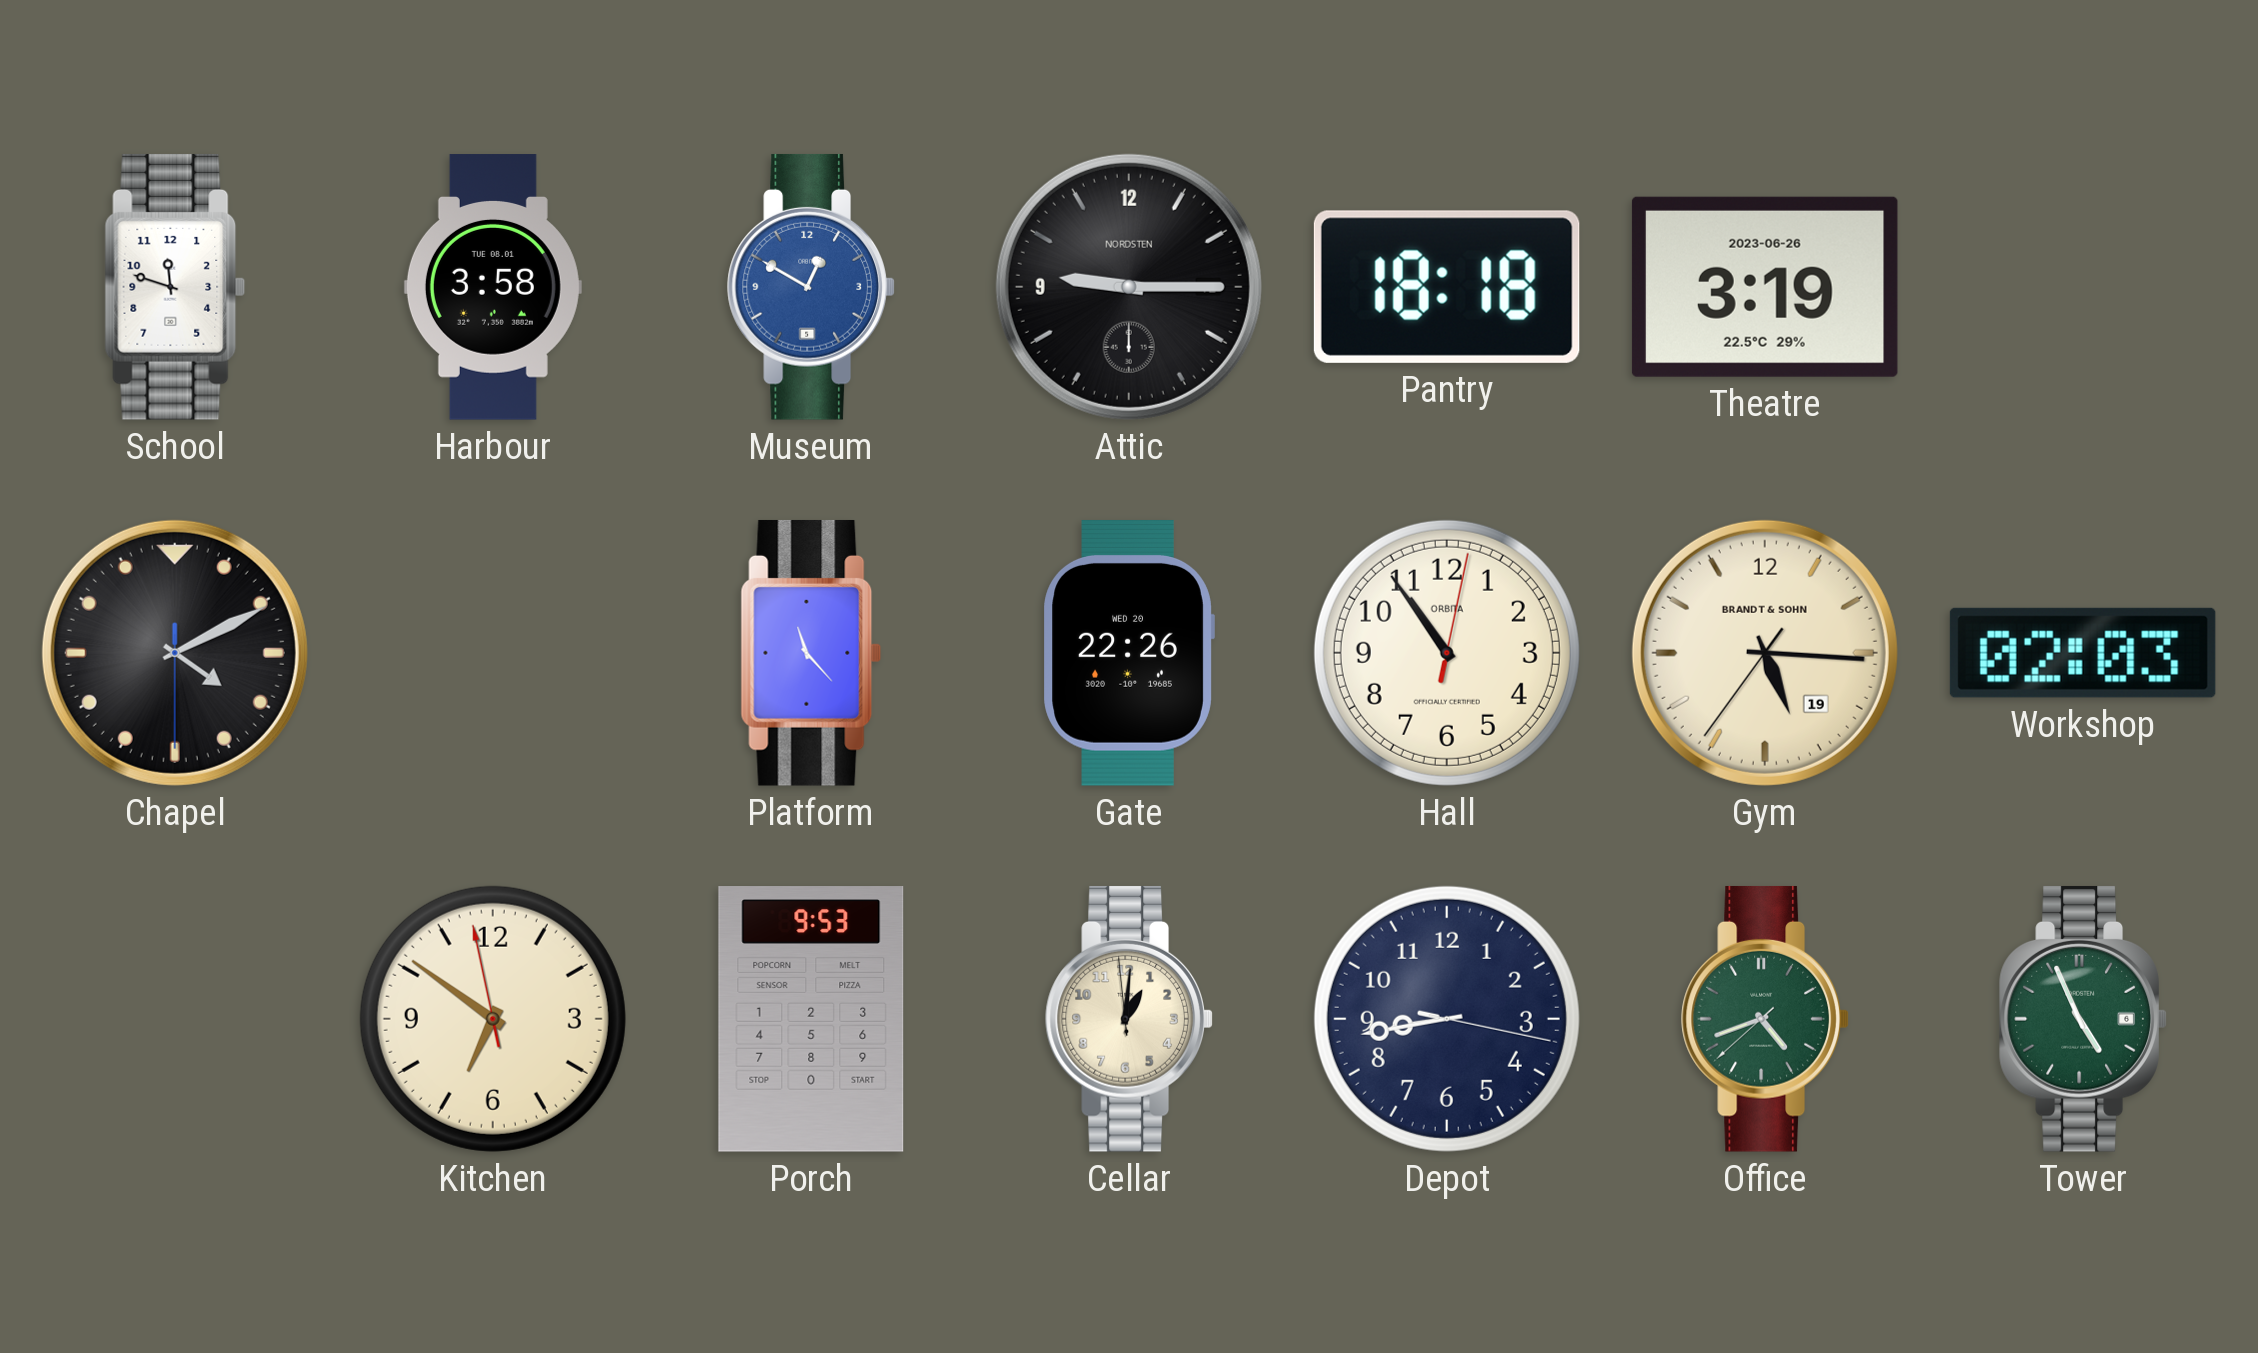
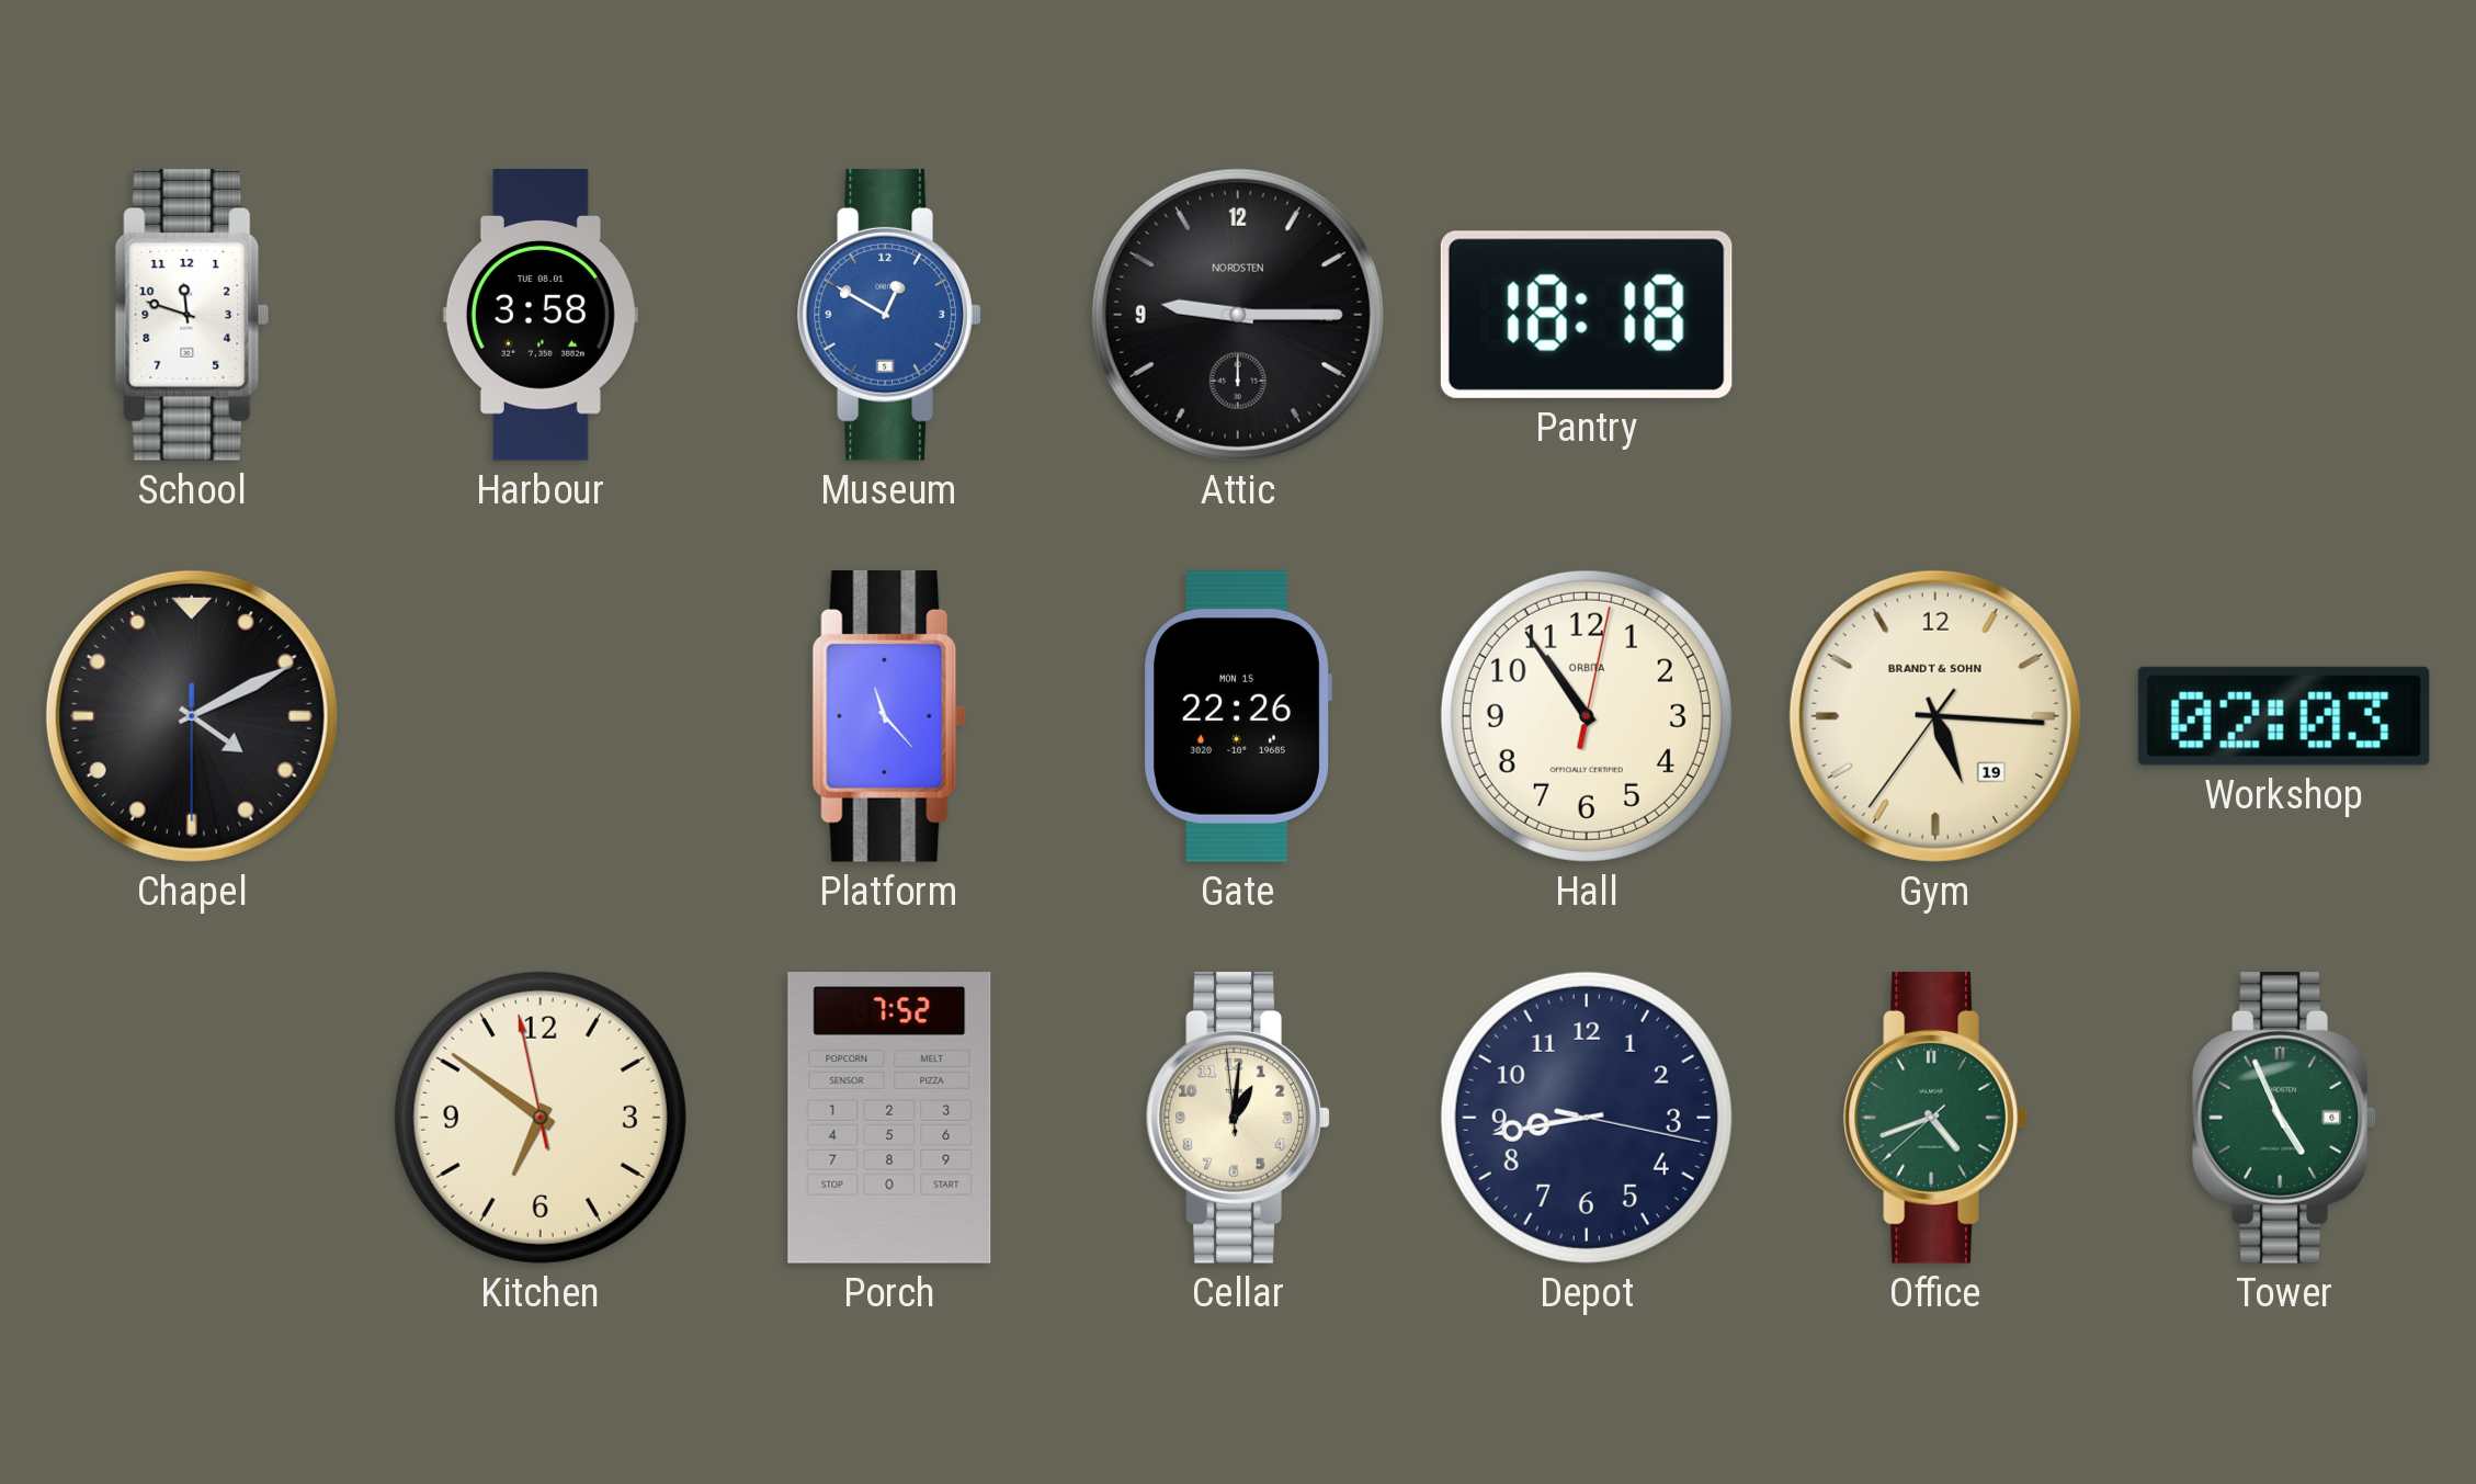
Theatre: 3:19 -> none
Gate date: WED 20 -> MON 15
Porch: 9:53 -> 7:52
